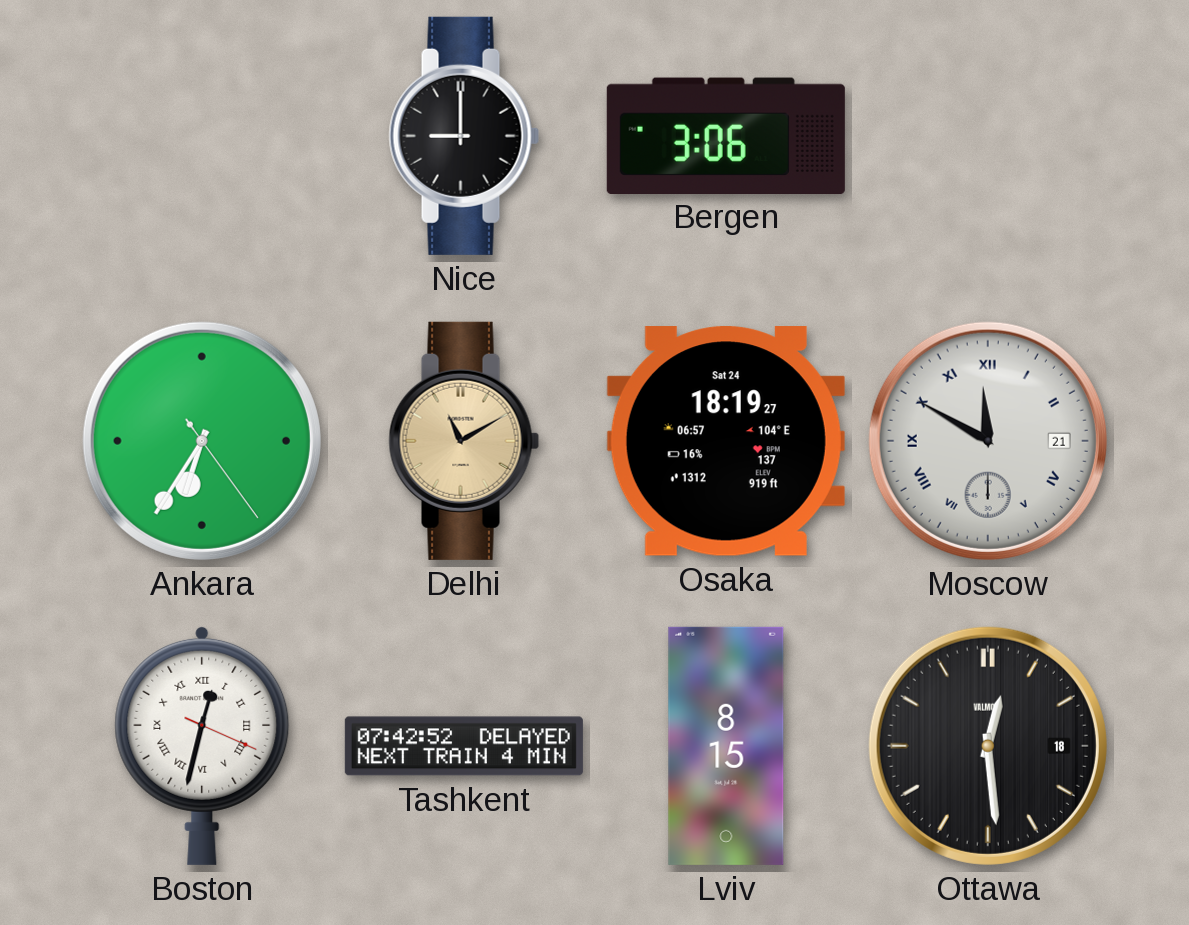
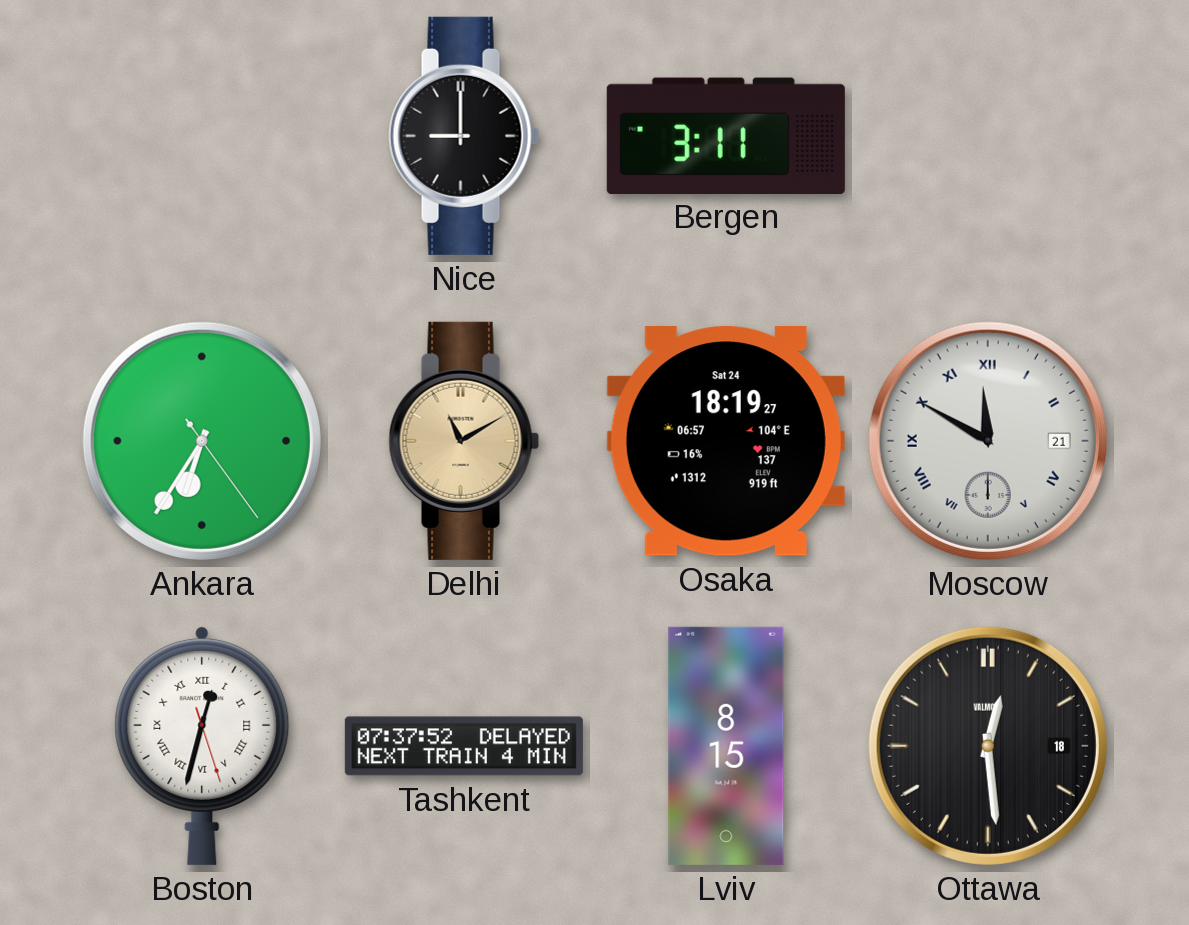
Bergen: 3:06 -> 3:11
Boston: 12:32:19 -> 12:32:27
Tashkent: 07:42 -> 07:37
